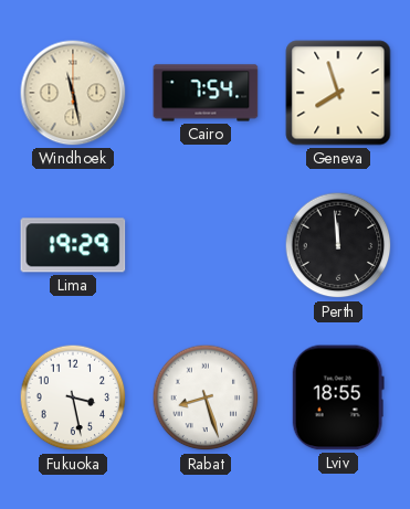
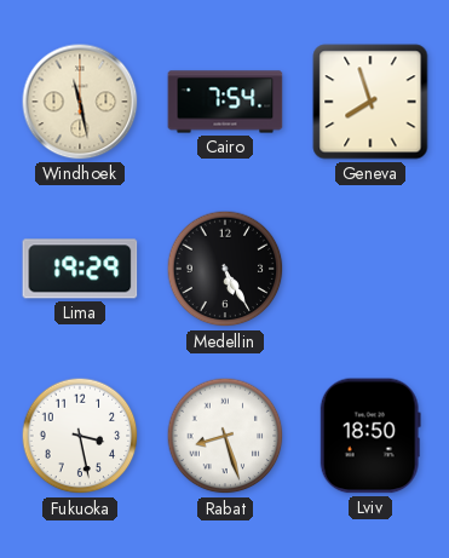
Medellin: none -> 5:25
Perth: 11:59 -> none
Lviv: 18:55 -> 18:50
